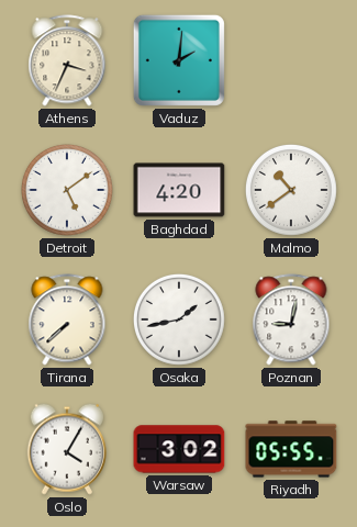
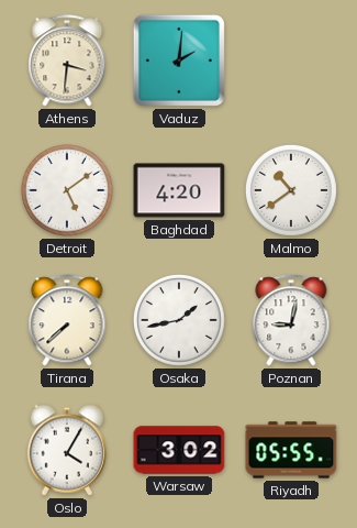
Athens: 3:34 -> 3:31
